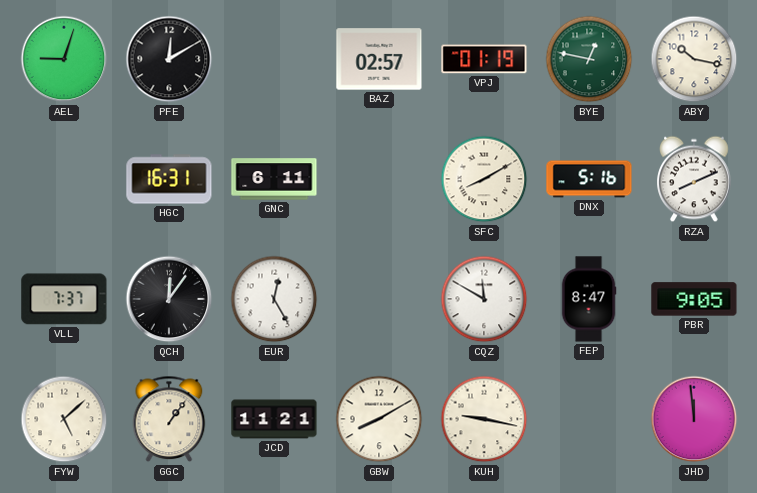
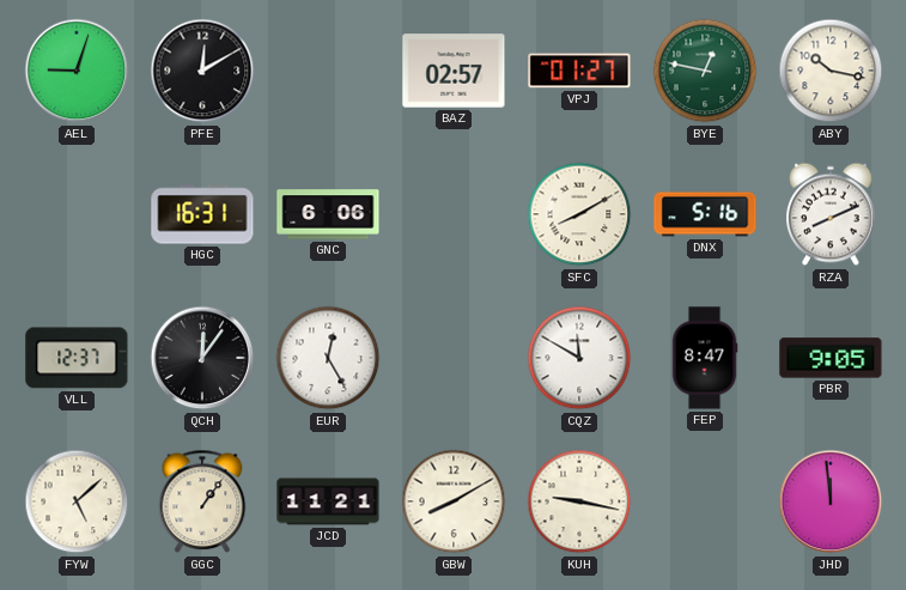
VPJ: 01:19 -> 01:27
GNC: 6:11 -> 6:06
VLL: 7:37 -> 12:37
